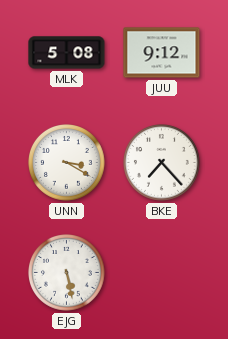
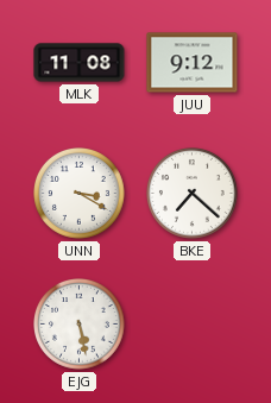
MLK: 5:08 -> 11:08
BKE: 7:23 -> 7:22
